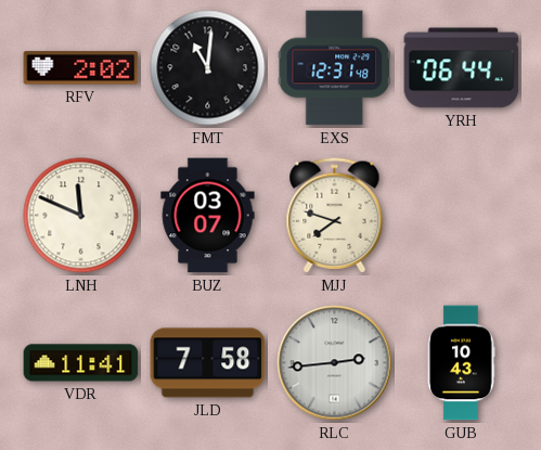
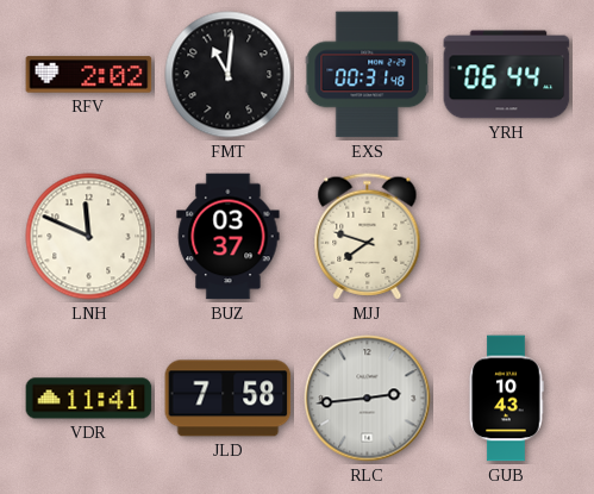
EXS: 12:31 -> 00:31
BUZ: 03:07 -> 03:37
